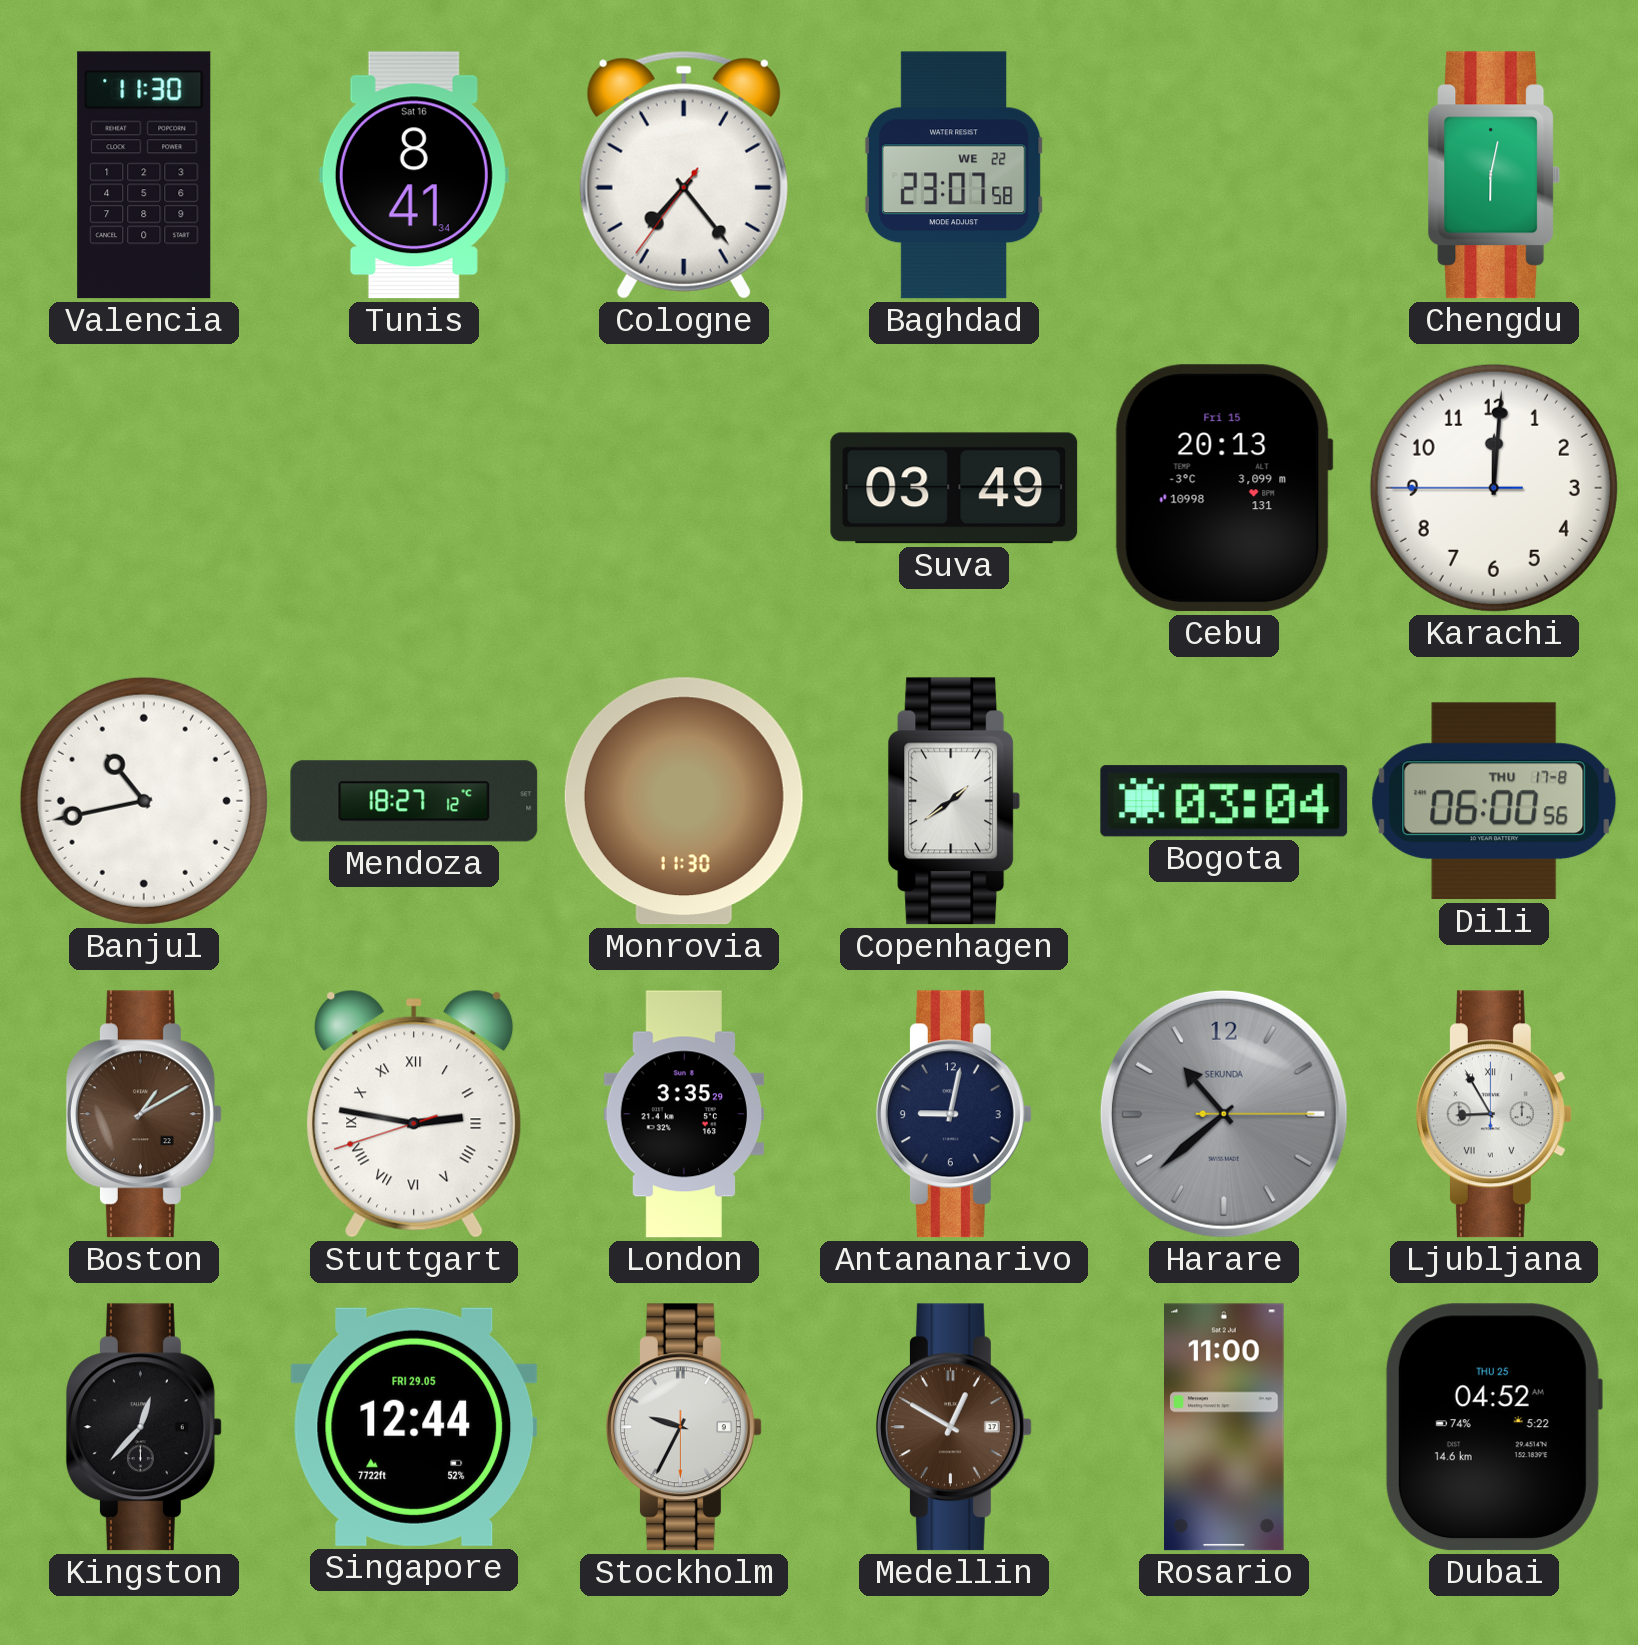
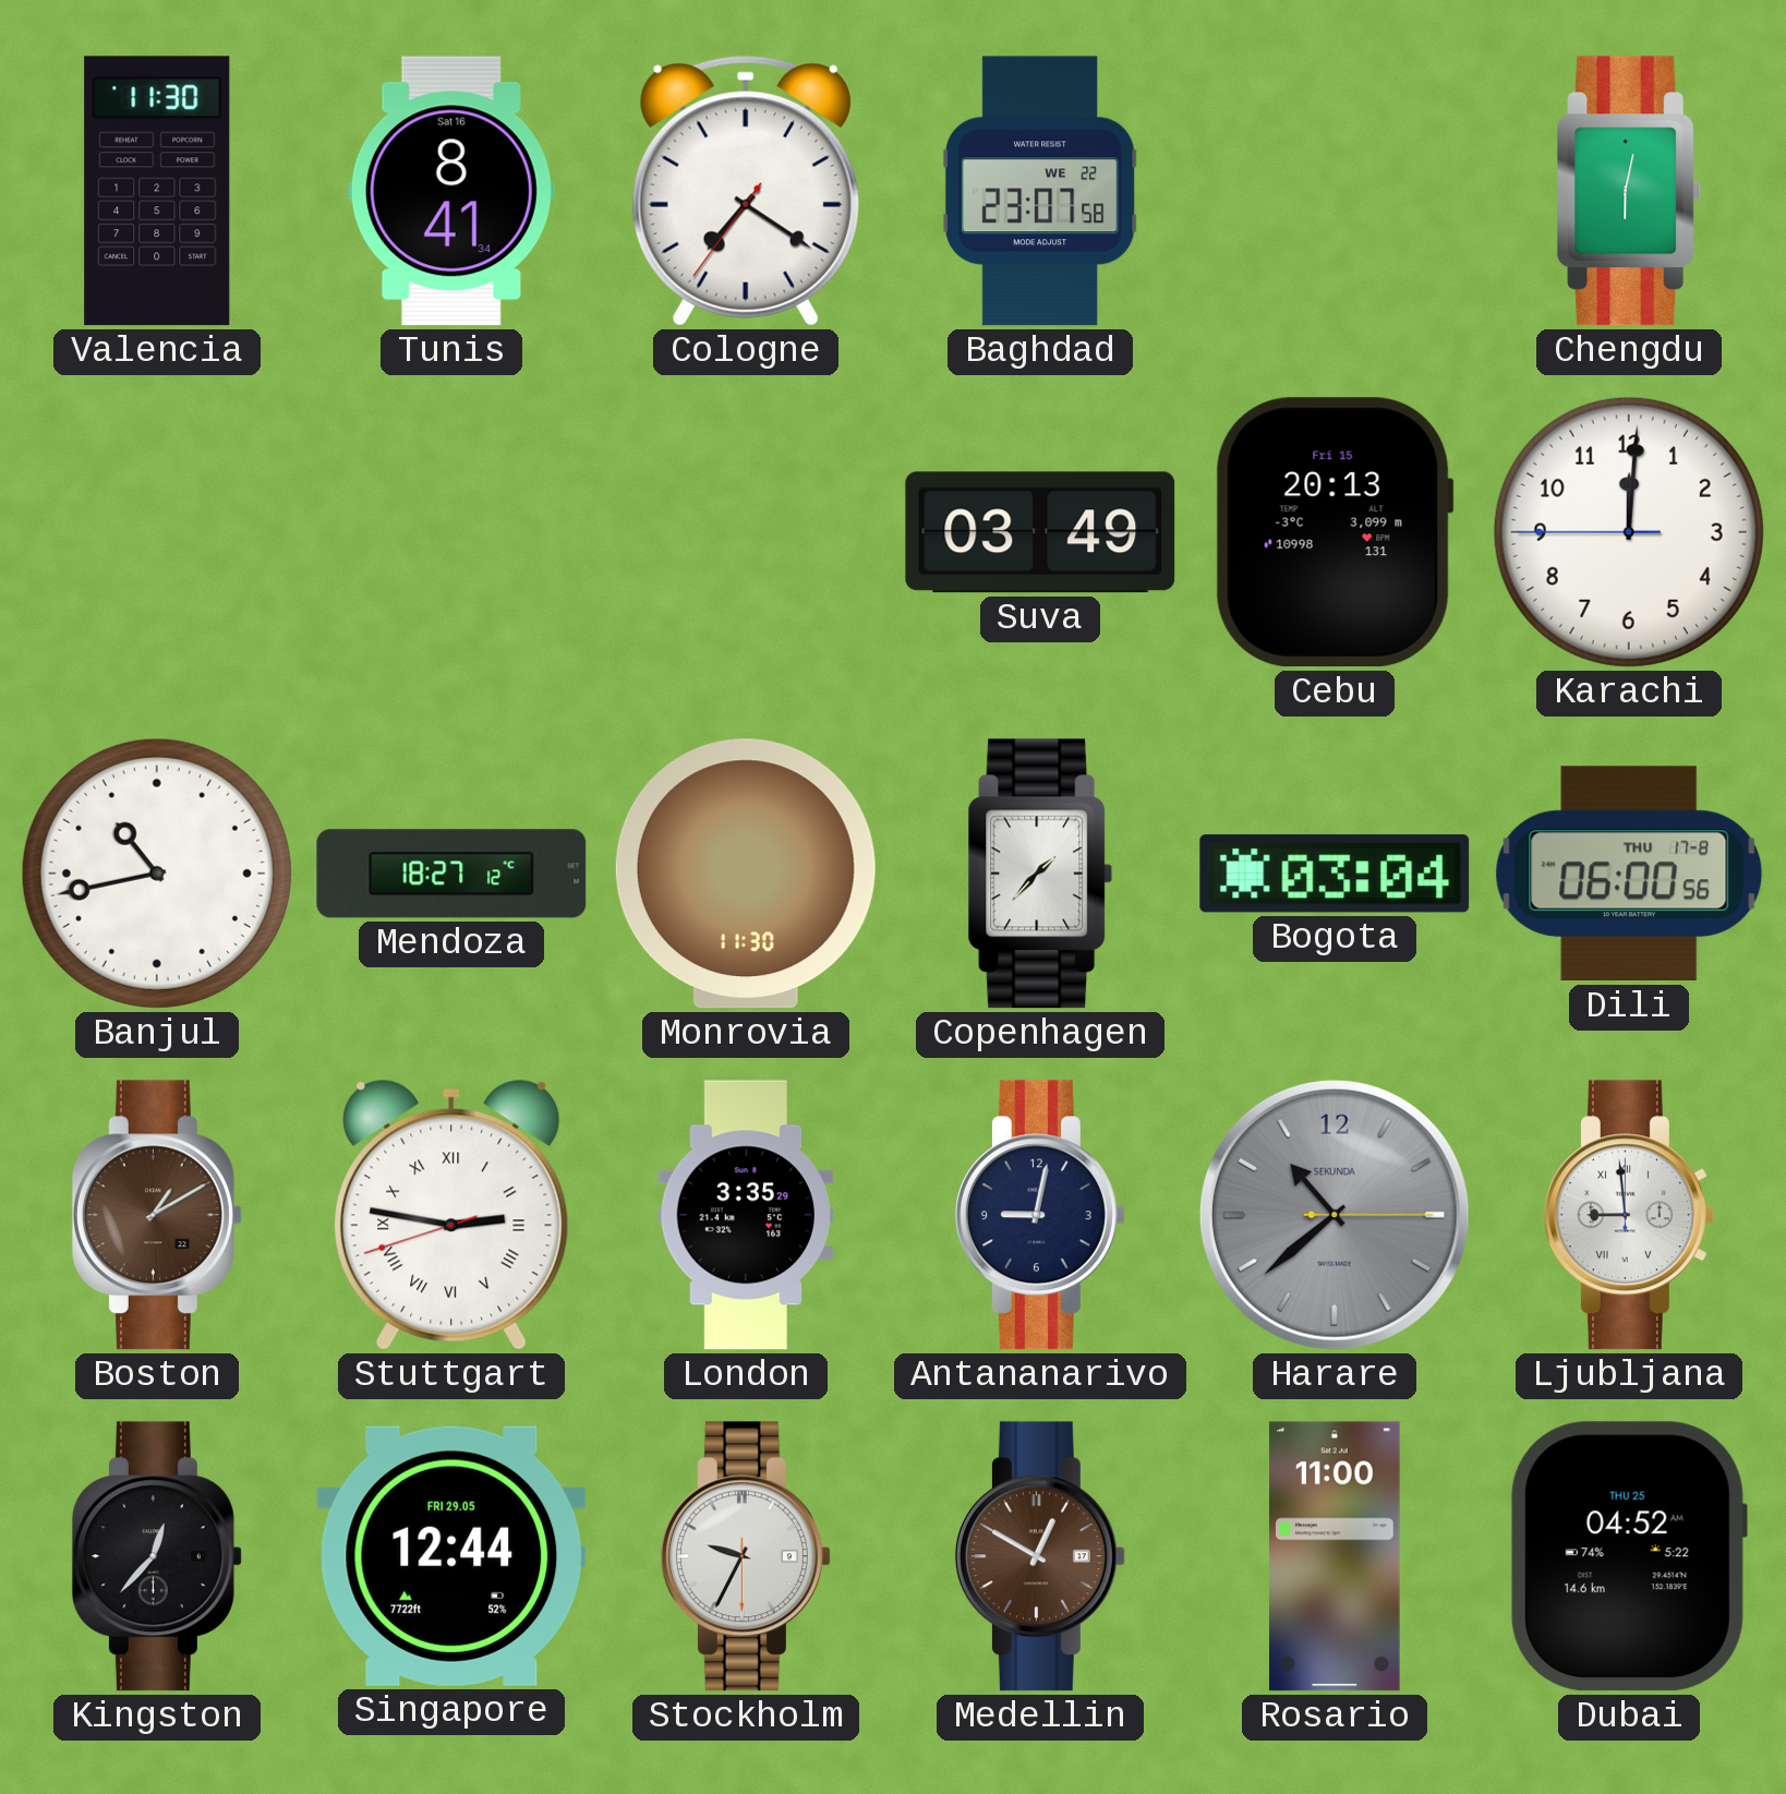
Cologne: 7:23 -> 7:20
Copenhagen: 1:39 -> 1:37
Ljubljana: 8:55 -> 8:59
